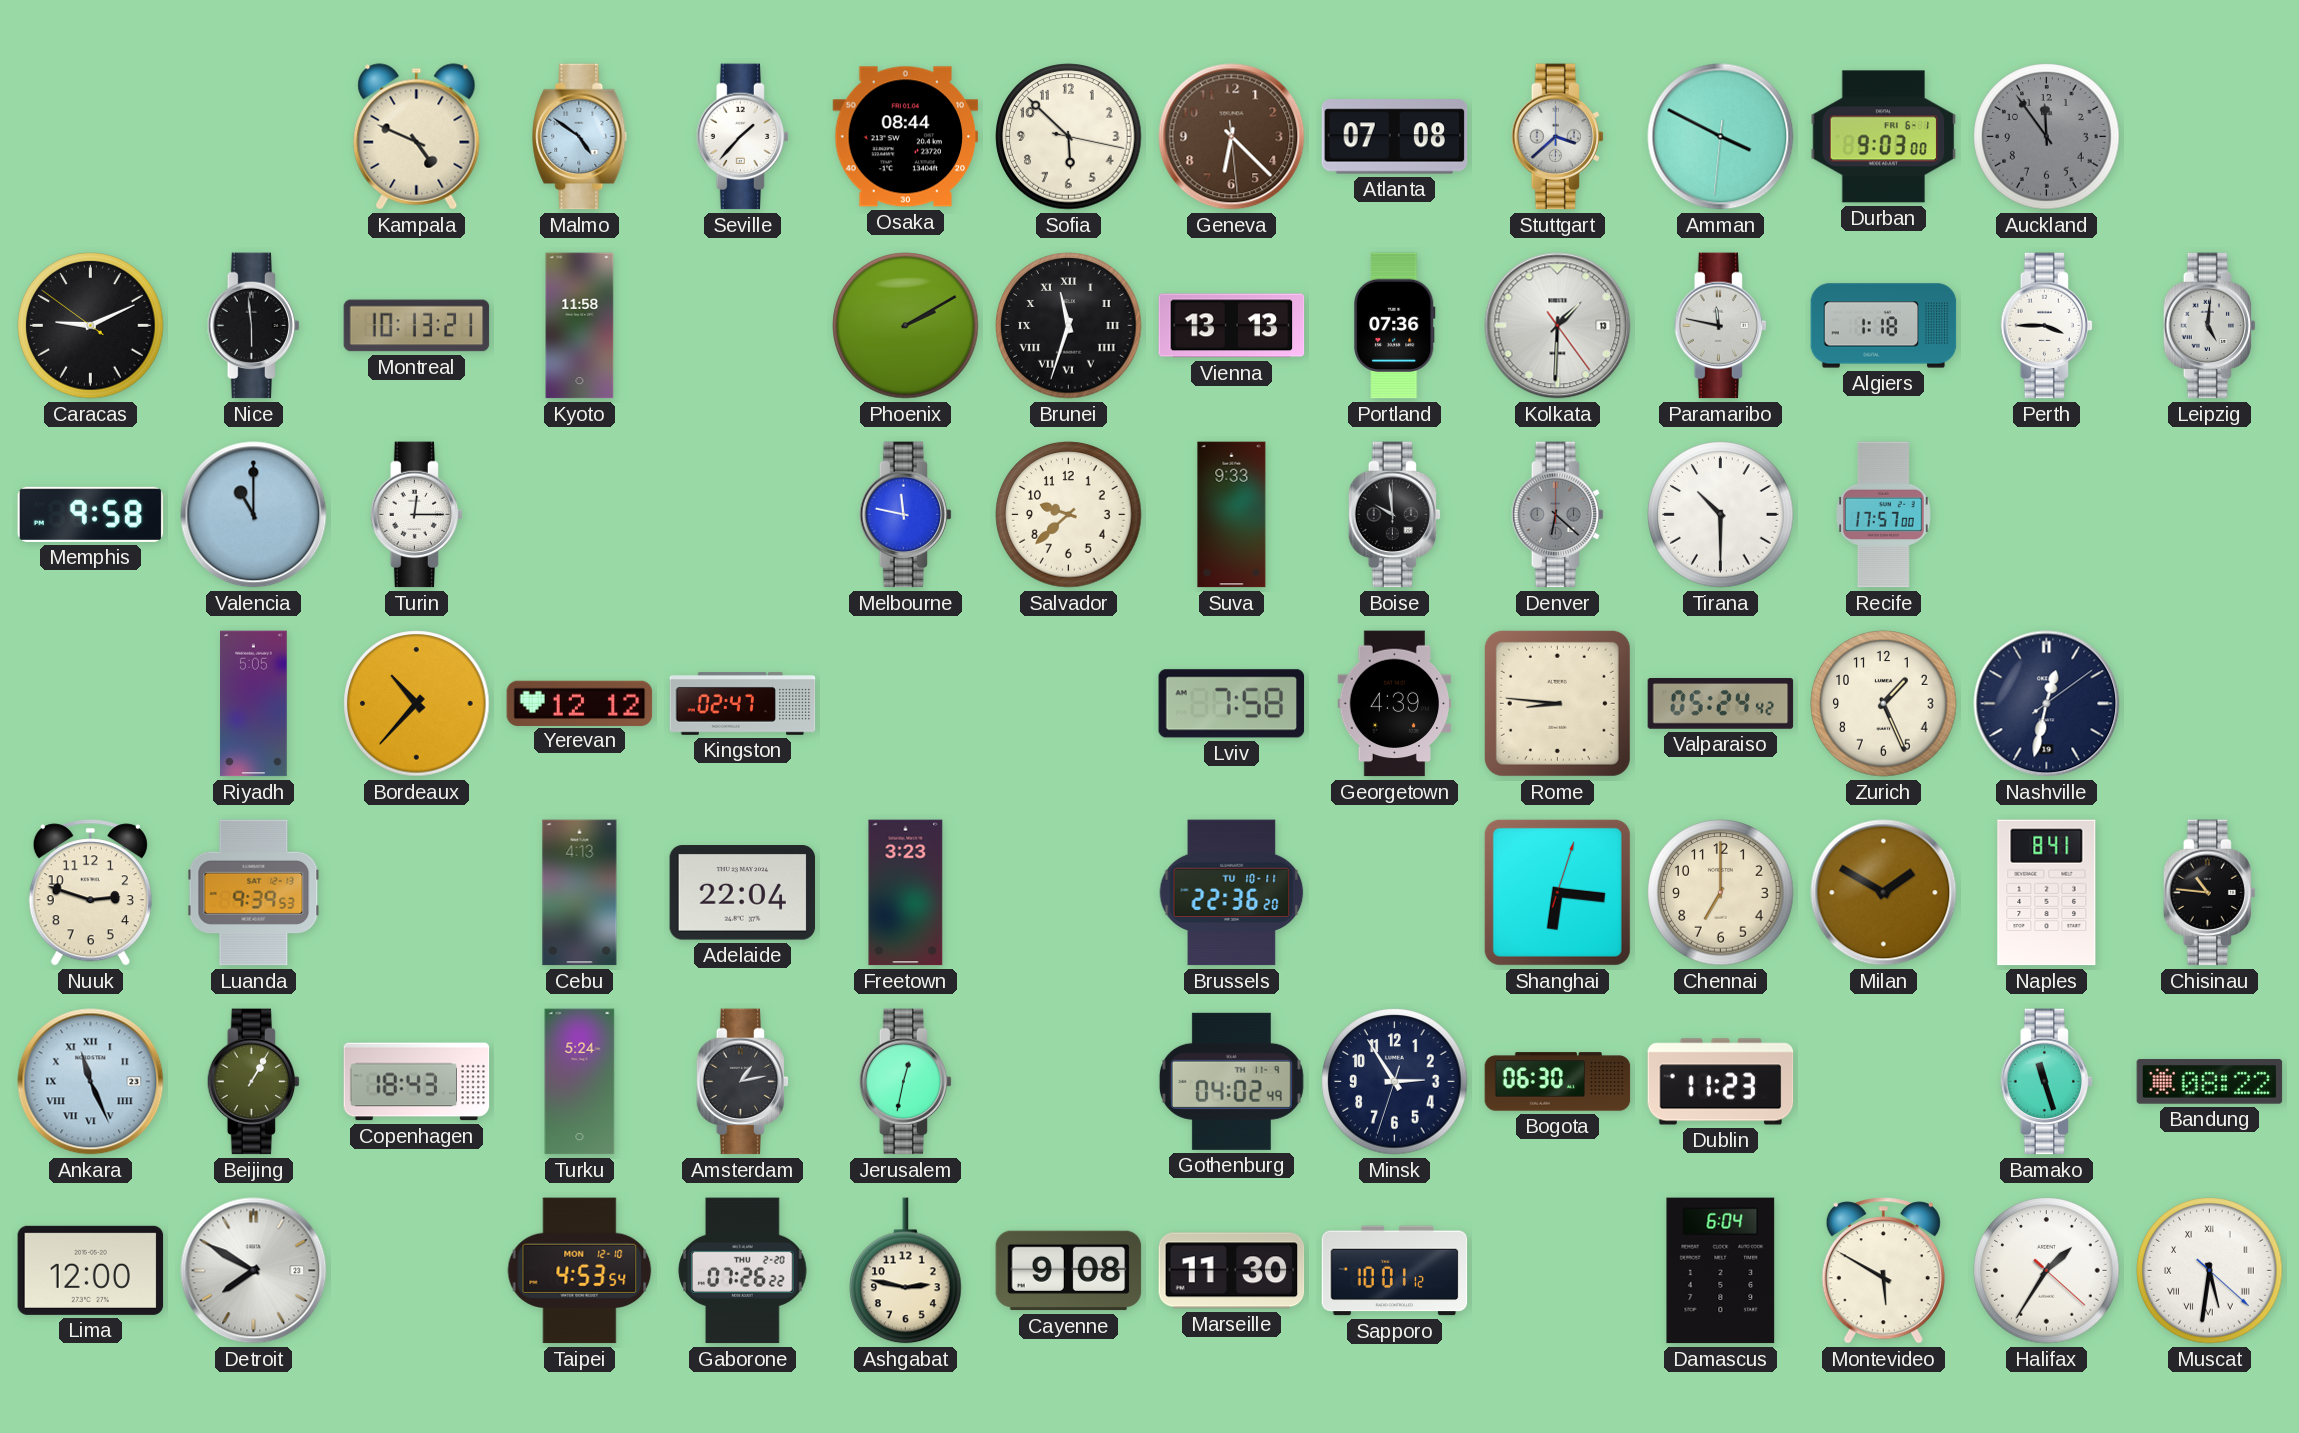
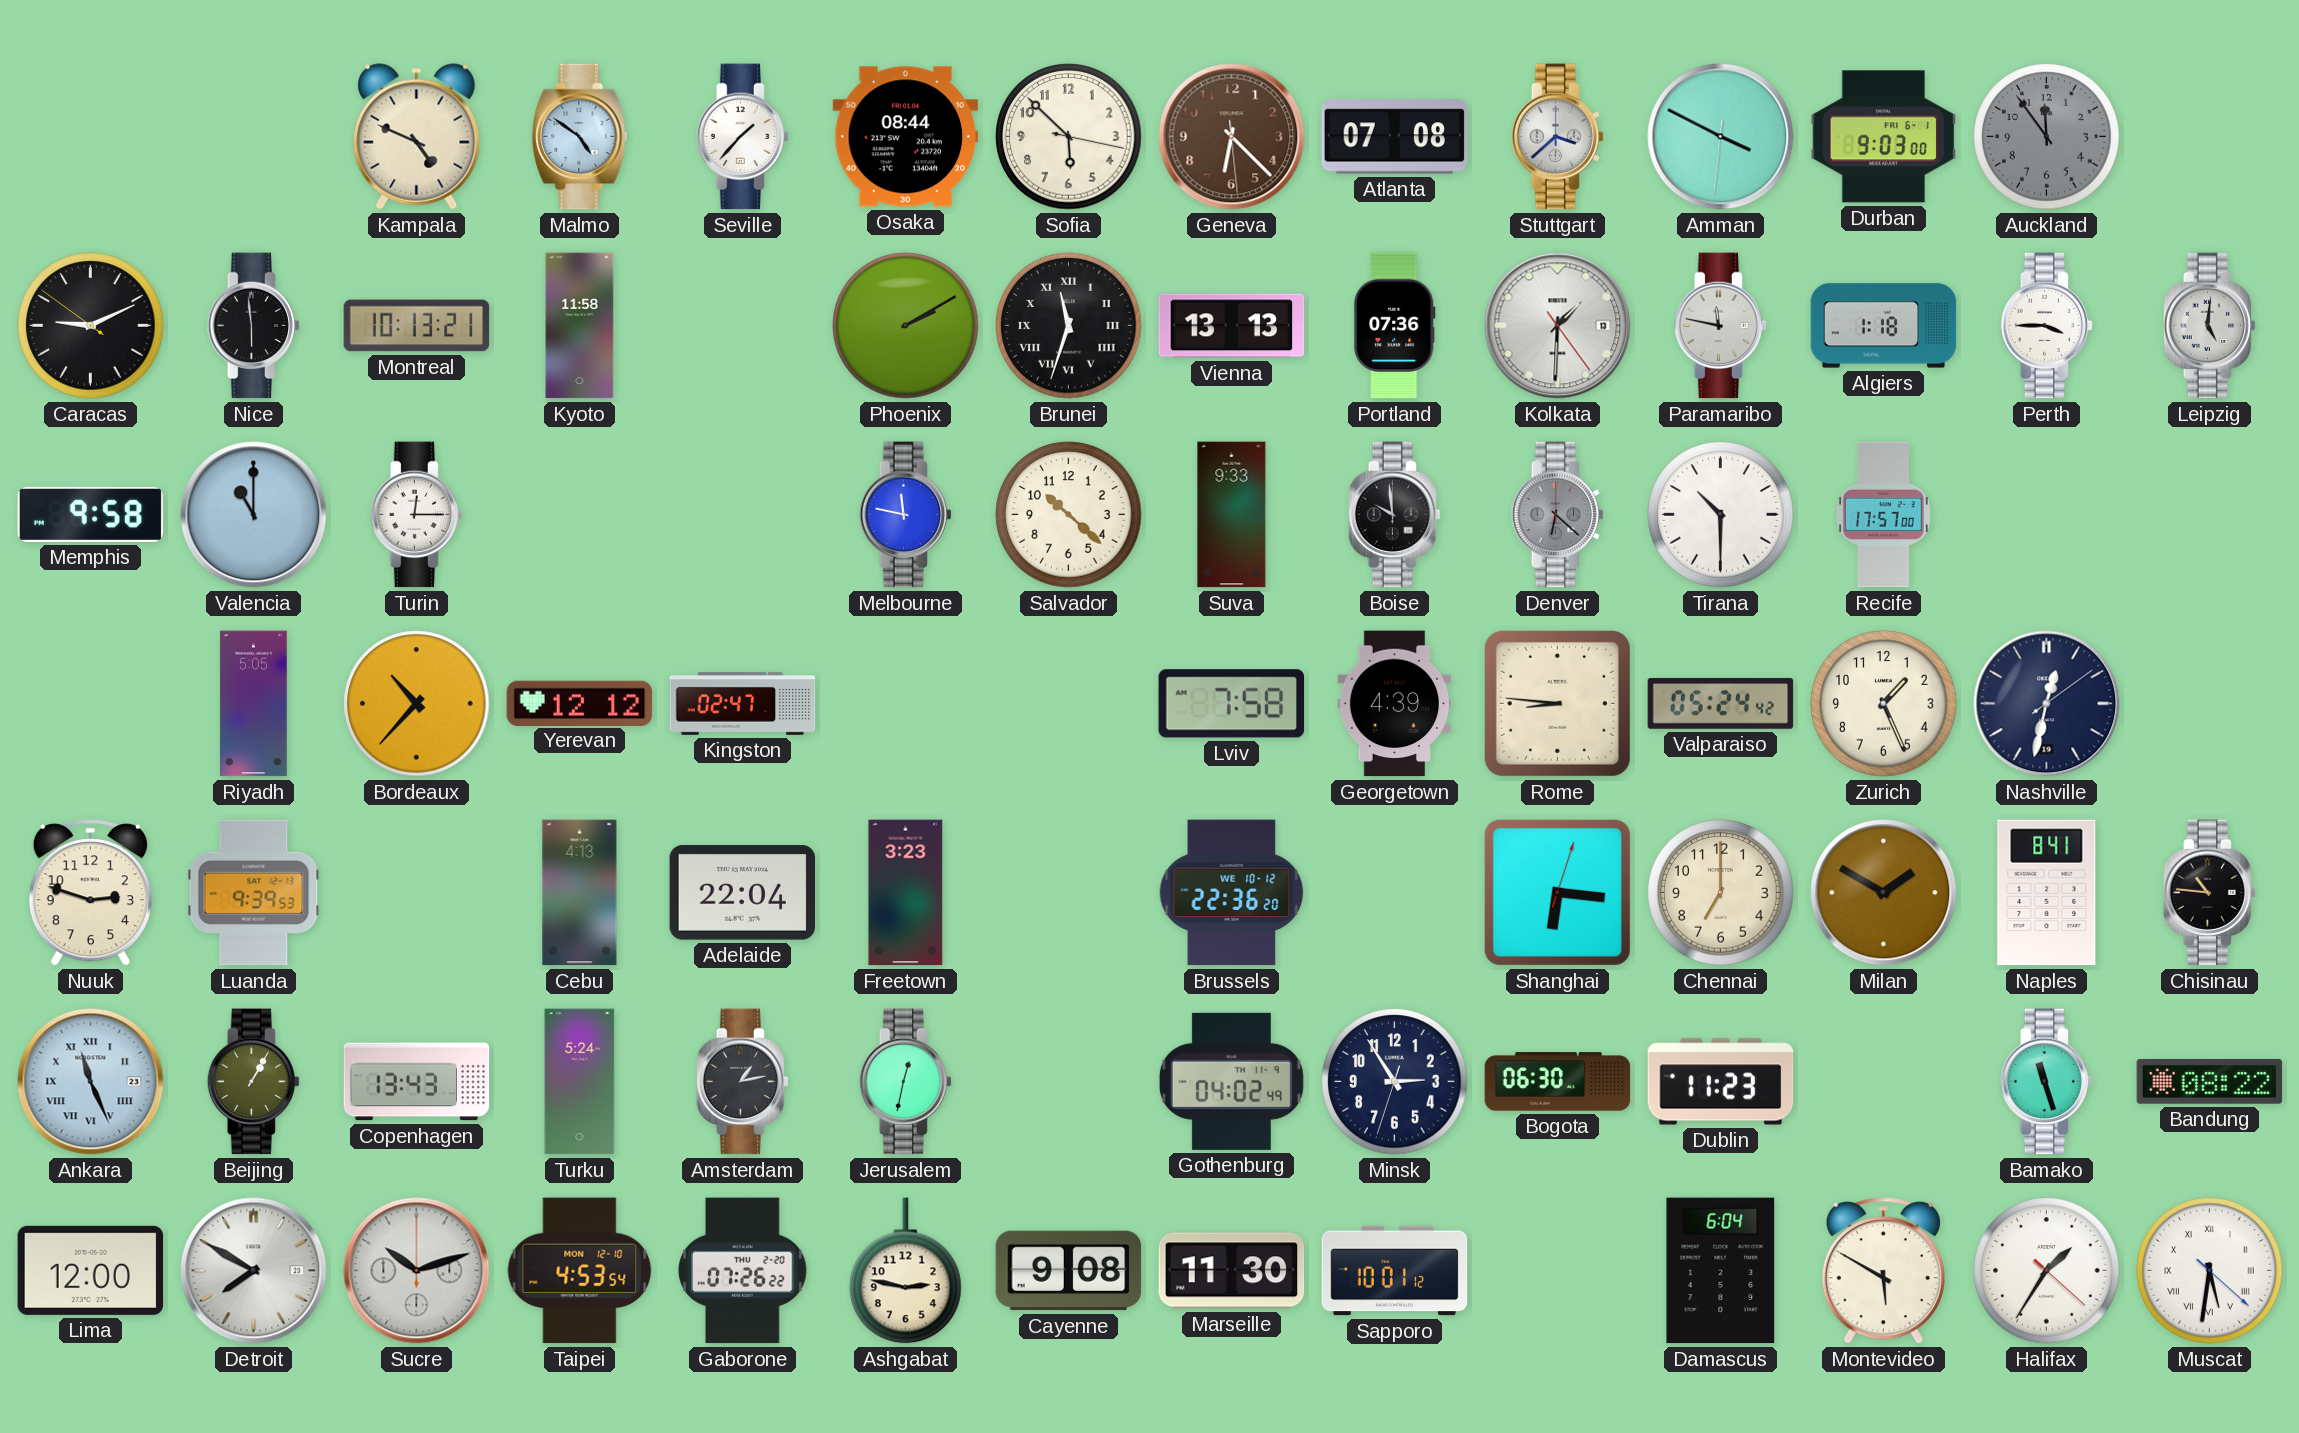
Salvador: 9:38 -> 10:22
Brussels date: TU 10-11 -> WE 10-12
Copenhagen: 18:43 -> 13:43
Sucre: none -> 10:12
